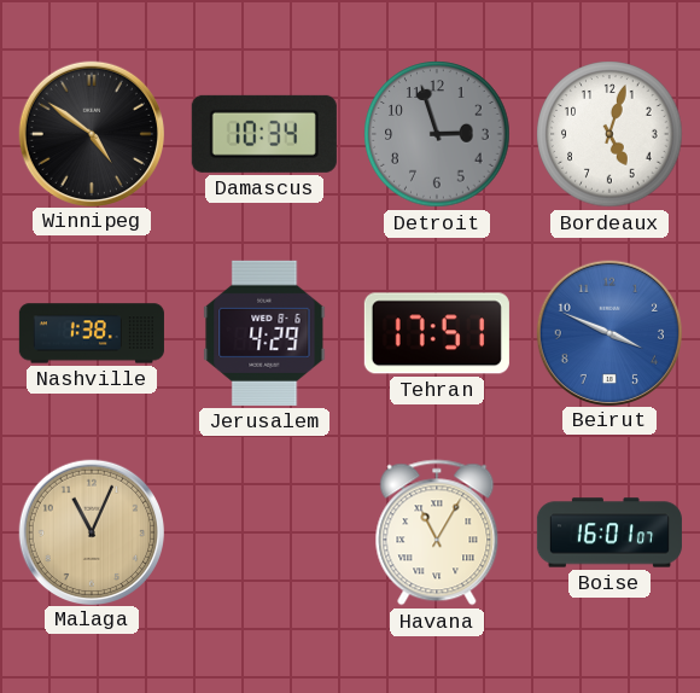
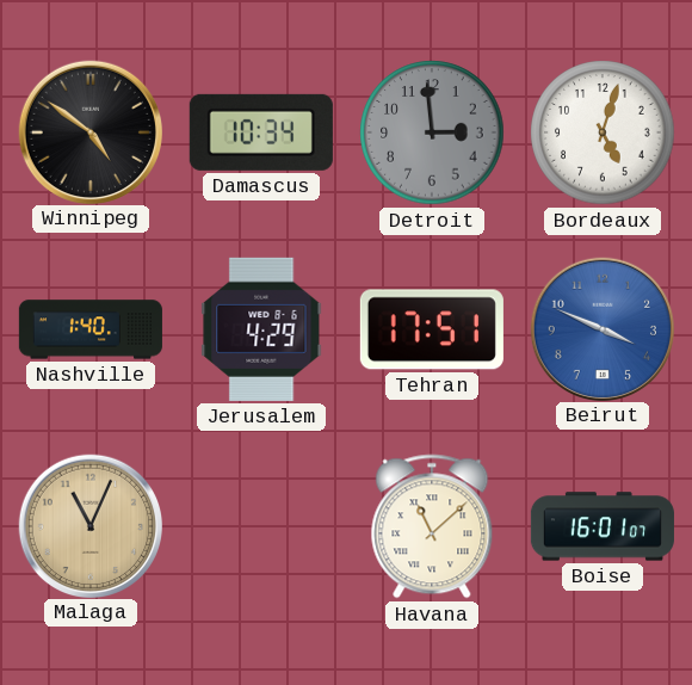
Detroit: 2:57 -> 2:59
Nashville: 1:38 -> 1:40
Havana: 11:05 -> 11:08
